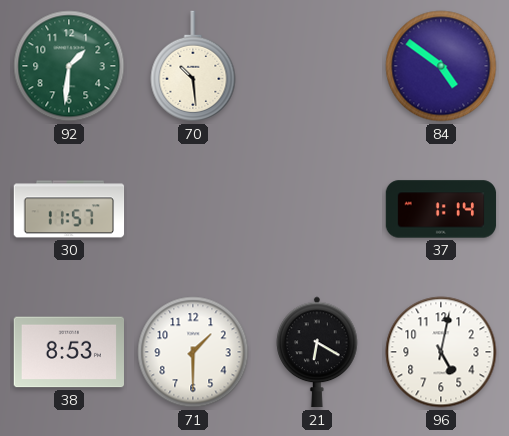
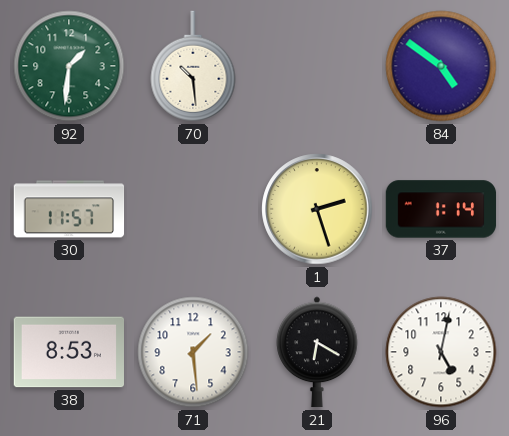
1: none -> 2:27
71: 1:30 -> 1:29
